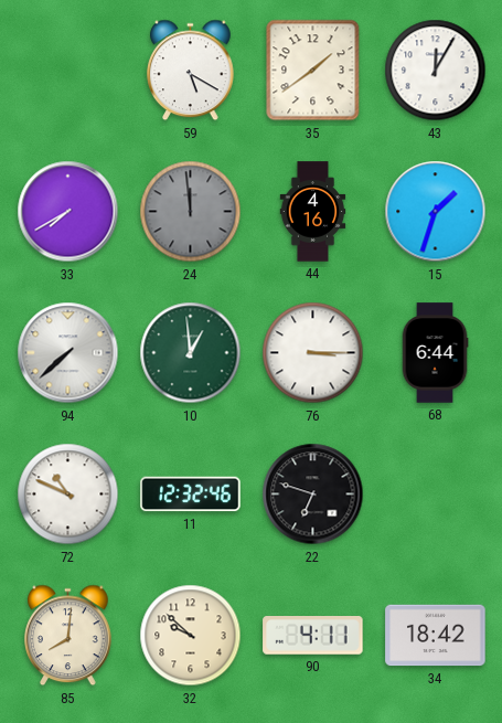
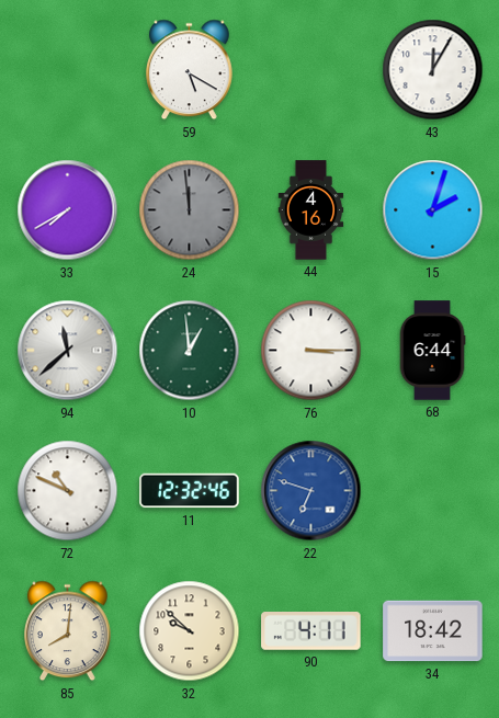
35: 1:39 -> none
15: 1:33 -> 2:03
94: 7:38 -> 11:38
22 dial: black -> blue
